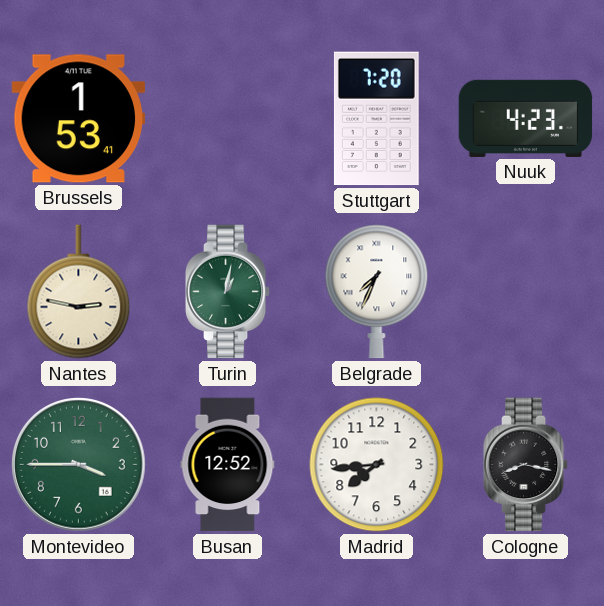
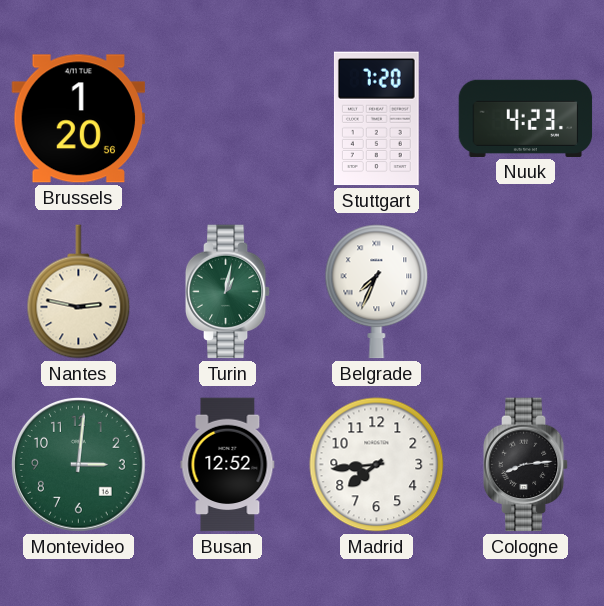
Brussels: 1:53 -> 1:20
Montevideo: 3:45 -> 3:01
Cologne: 8:17 -> 8:14
